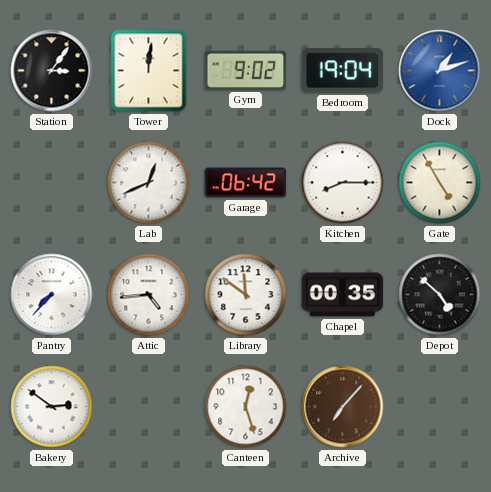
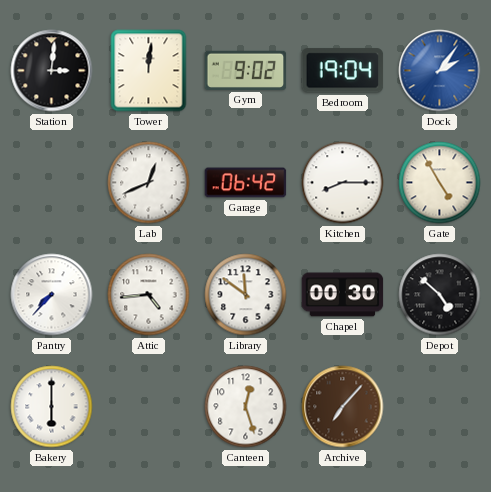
Station: 3:06 -> 3:01
Dock: 1:12 -> 2:06
Chapel: 00:35 -> 00:30
Bakery: 2:51 -> 6:00
